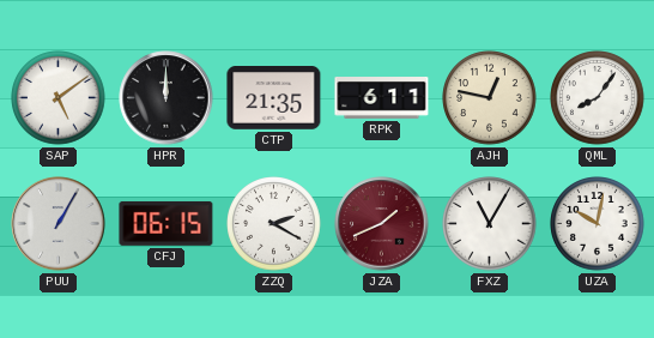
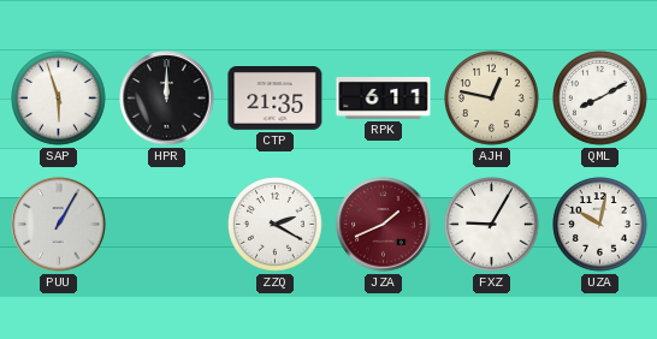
SAP: 5:09 -> 5:57
QML: 8:06 -> 8:10
CFJ: 06:15 -> none
FXZ: 11:05 -> 9:05
